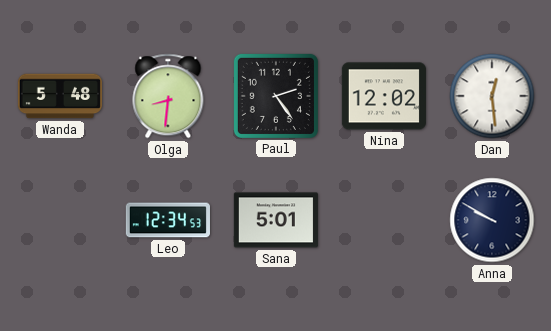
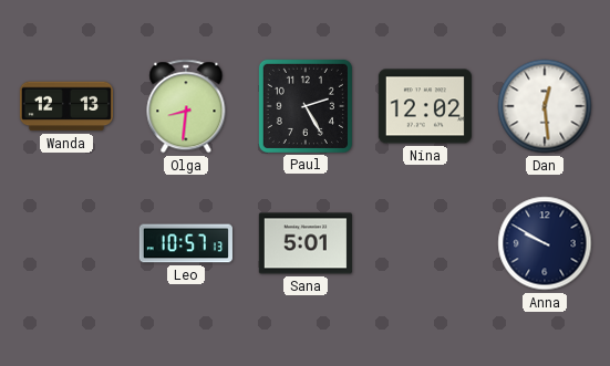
Wanda: 5:48 -> 12:13
Paul: 2:24 -> 2:25
Leo: 12:34 -> 10:57
